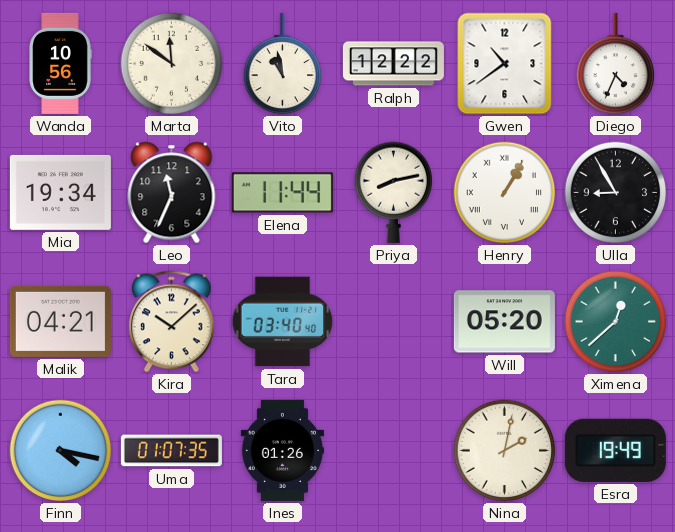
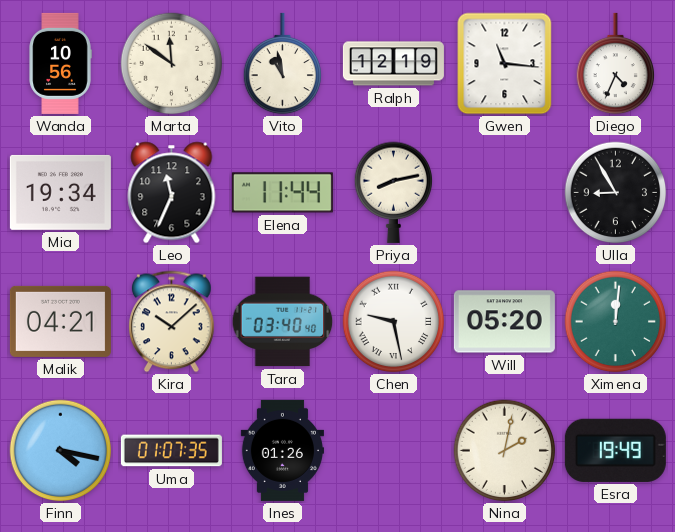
Ralph: 12:22 -> 12:19
Gwen: 10:39 -> 11:16
Henry: 1:05 -> none
Chen: none -> 9:28
Ximena: 12:38 -> 12:01
